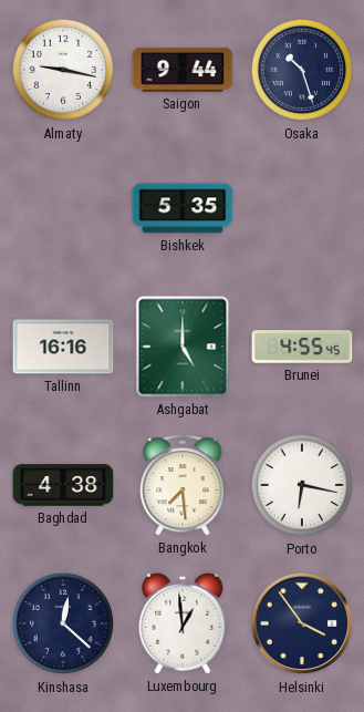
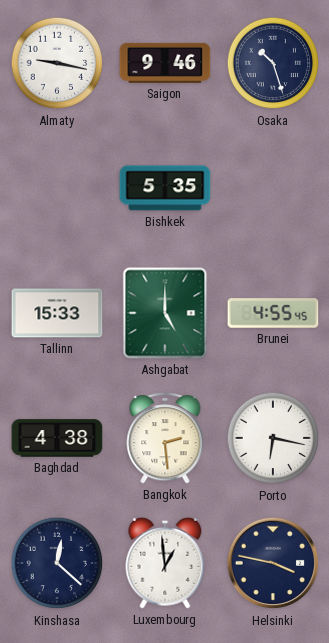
Saigon: 9:44 -> 9:46
Tallinn: 16:16 -> 15:33
Bangkok: 7:29 -> 2:29
Helsinki: 3:54 -> 3:47
